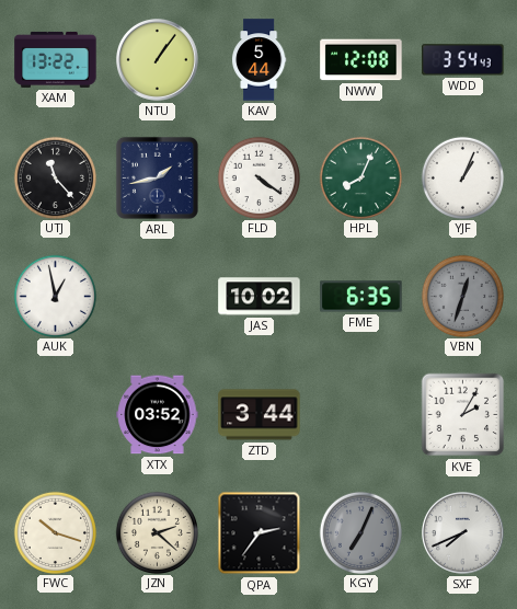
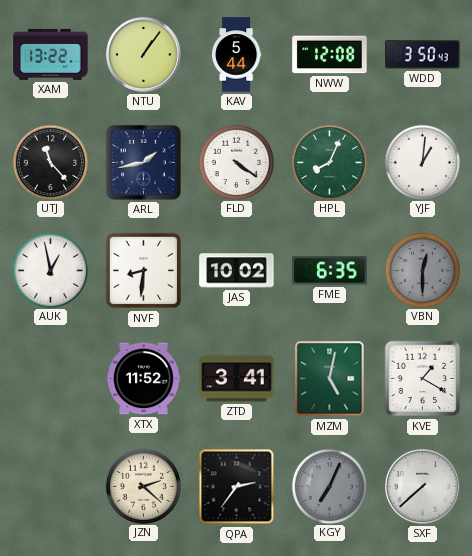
WDD: 3:54 -> 3:50
YJF: 1:04 -> 1:01
NVF: none -> 8:31
VBN: 12:33 -> 12:30
XTX: 03:52 -> 11:52
ZTD: 3:44 -> 3:41
MZM: none -> 5:02
KVE: 2:05 -> 1:20
FWC: 10:18 -> none
SXF: 7:41 -> 7:38
